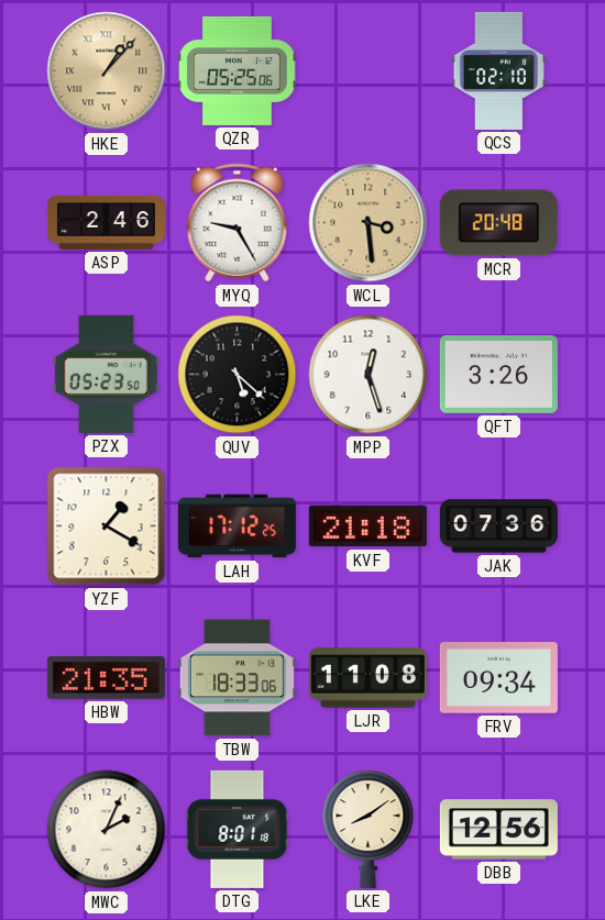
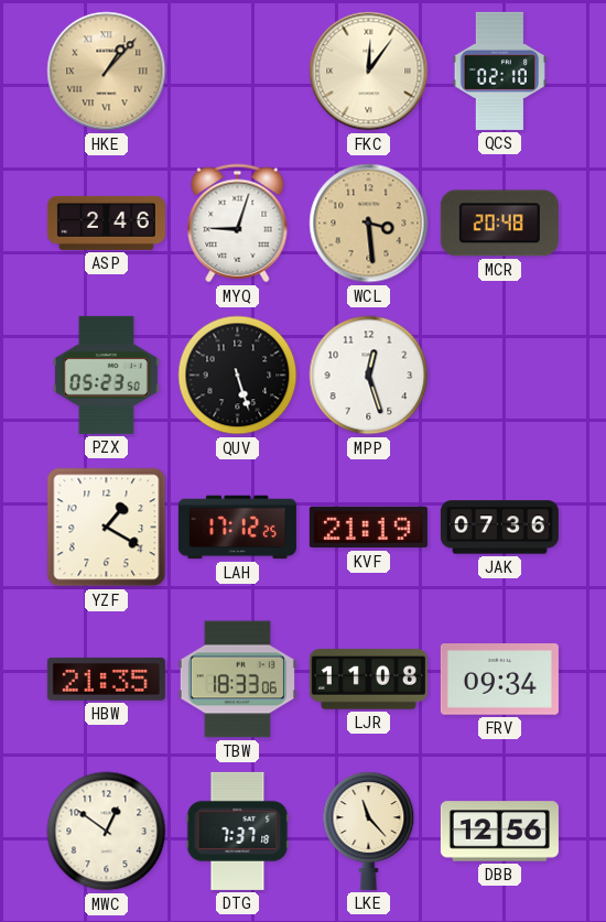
QZR: 05:25 -> none
FKC: none -> 12:06
MYQ: 9:25 -> 9:03
QUV: 5:22 -> 5:27
QFT: 3:26 -> none
KVF: 21:18 -> 21:19
MWC: 2:04 -> 12:51
DTG: 8:01 -> 7:37
LKE: 8:09 -> 11:23
